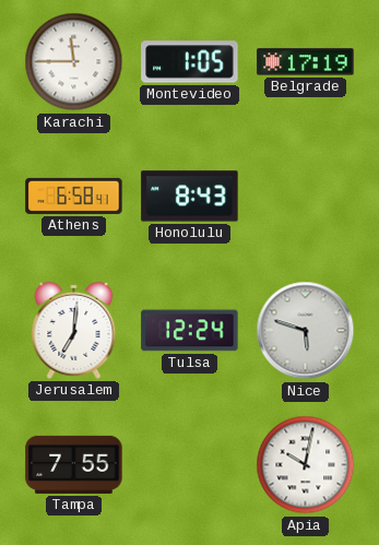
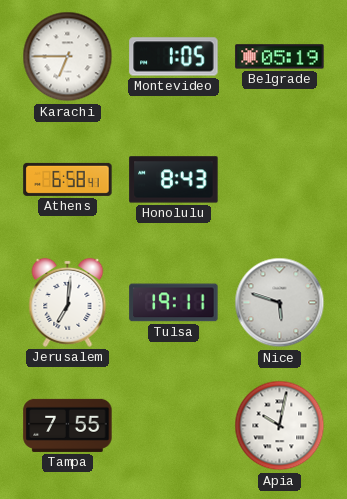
Karachi: 11:45 -> 6:45
Belgrade: 17:19 -> 05:19
Tulsa: 12:24 -> 19:11
